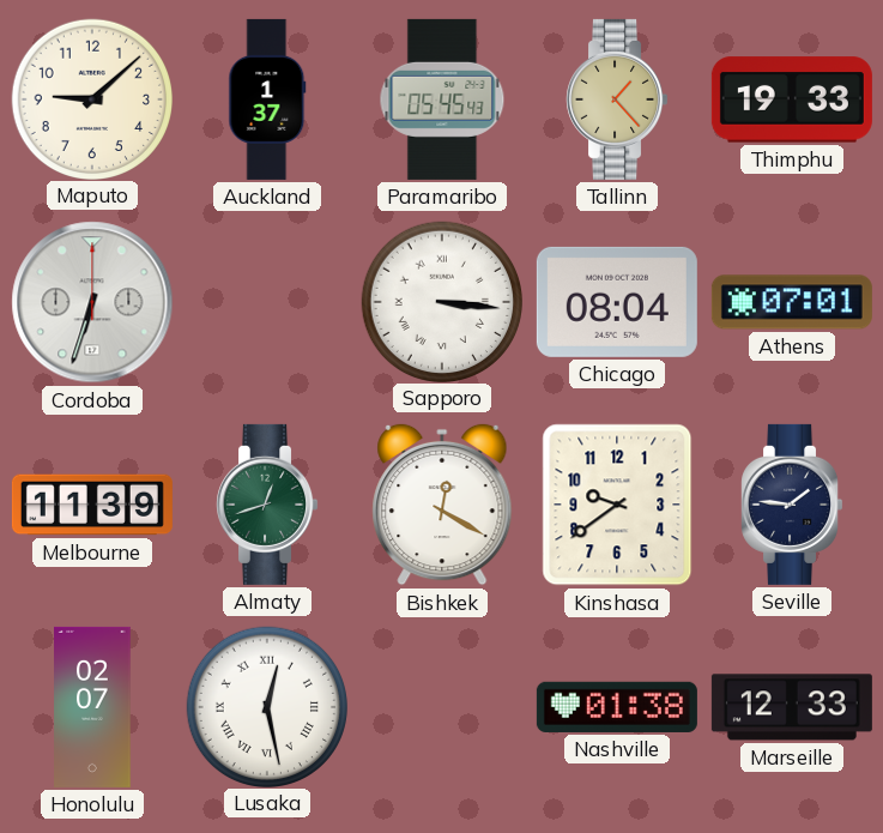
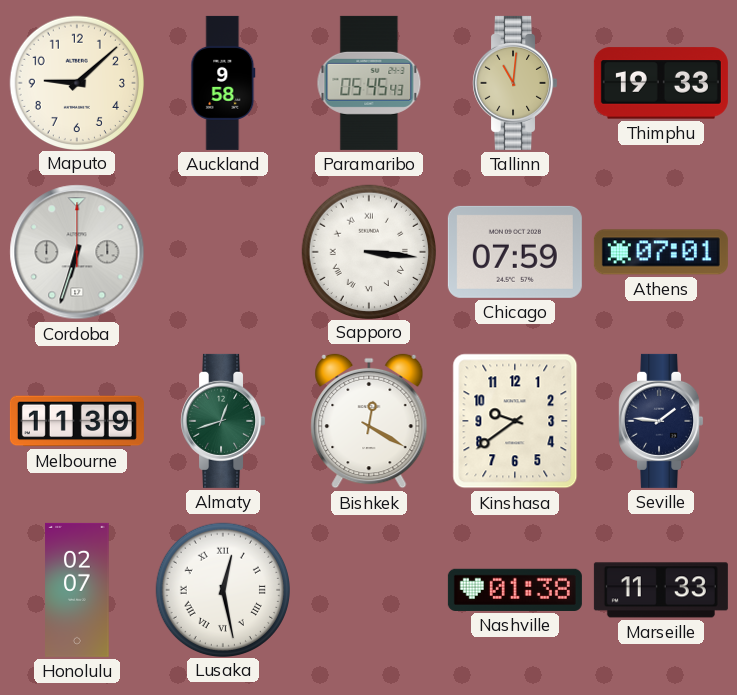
Auckland: 1:37 -> 9:58
Tallinn: 1:23 -> 11:01
Chicago: 08:04 -> 07:59
Marseille: 12:33 -> 11:33
